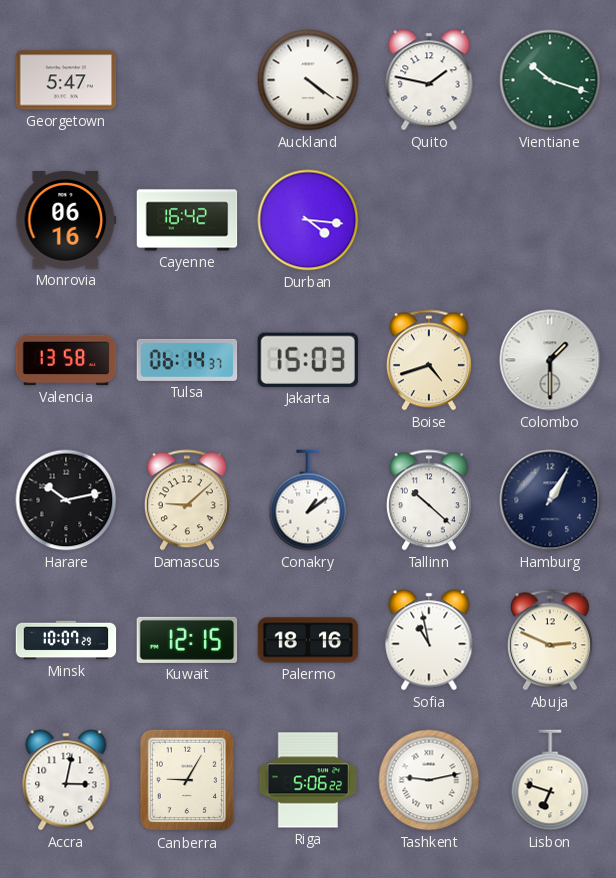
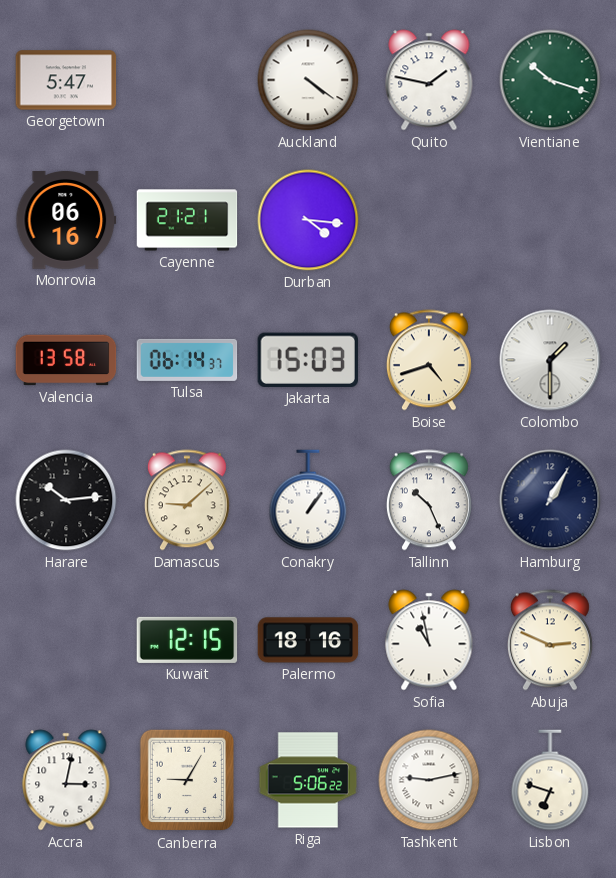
Cayenne: 16:42 -> 21:21
Harare: 10:13 -> 10:14
Conakry: 1:09 -> 1:06
Tallinn: 10:22 -> 10:26
Minsk: 10:07 -> none
